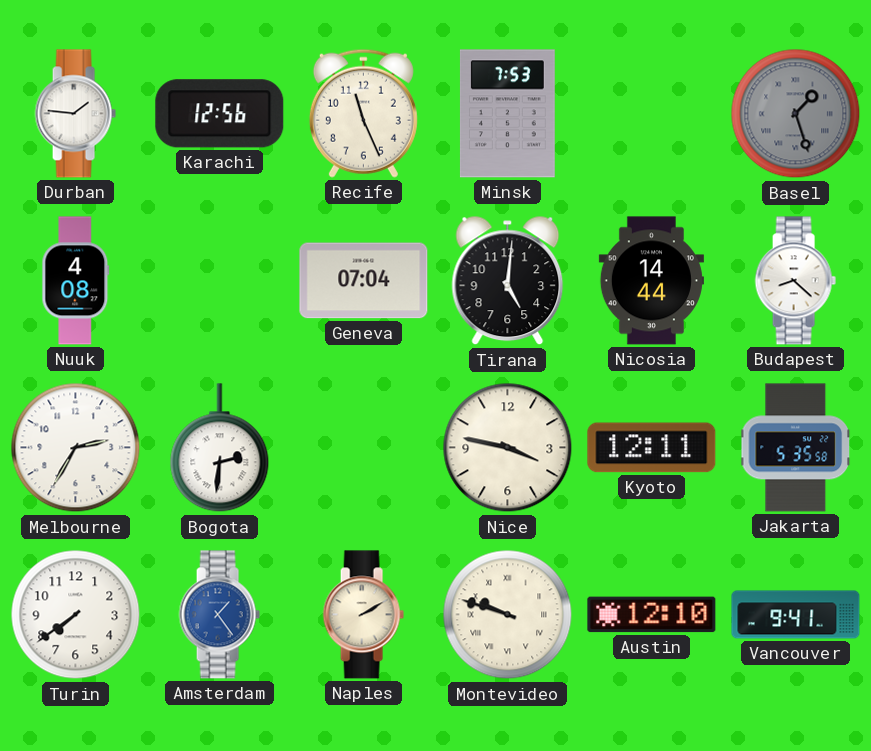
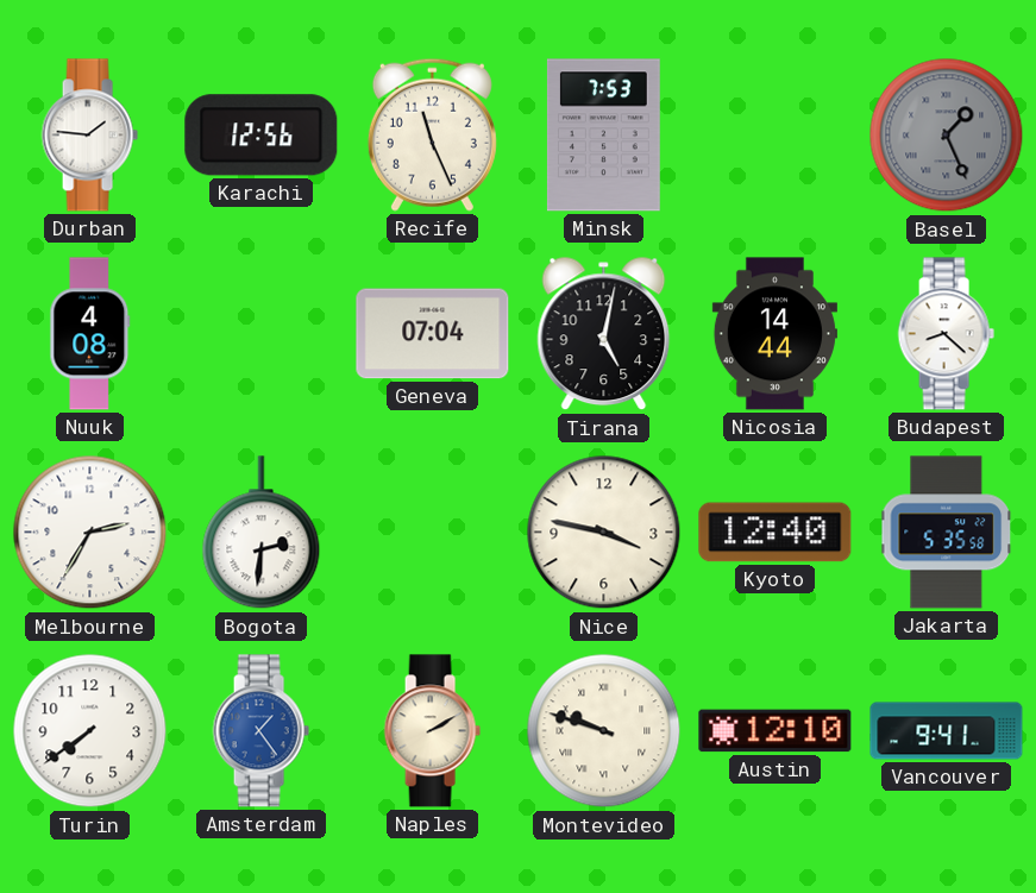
Basel: 1:27 -> 1:26
Tirana: 5:01 -> 5:02
Kyoto: 12:11 -> 12:40
